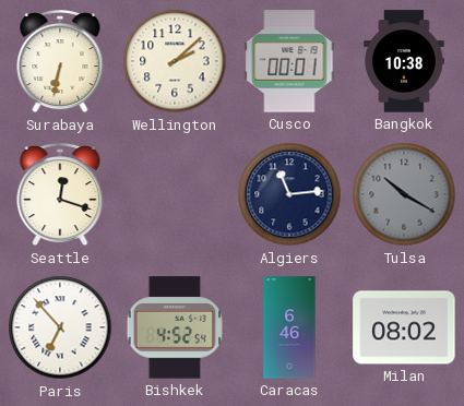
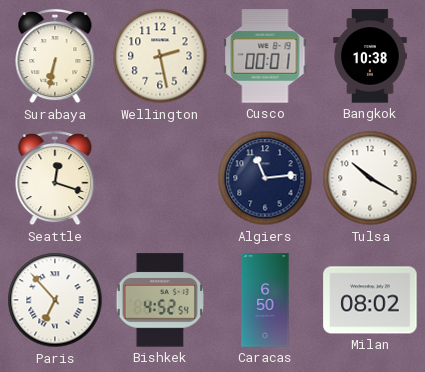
Wellington: 2:08 -> 2:28
Tulsa dial: grey -> white
Caracas: 6:46 -> 6:50
